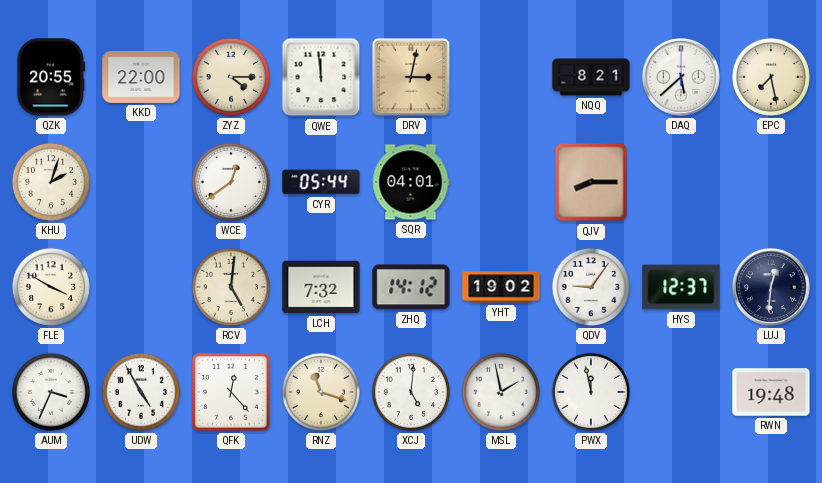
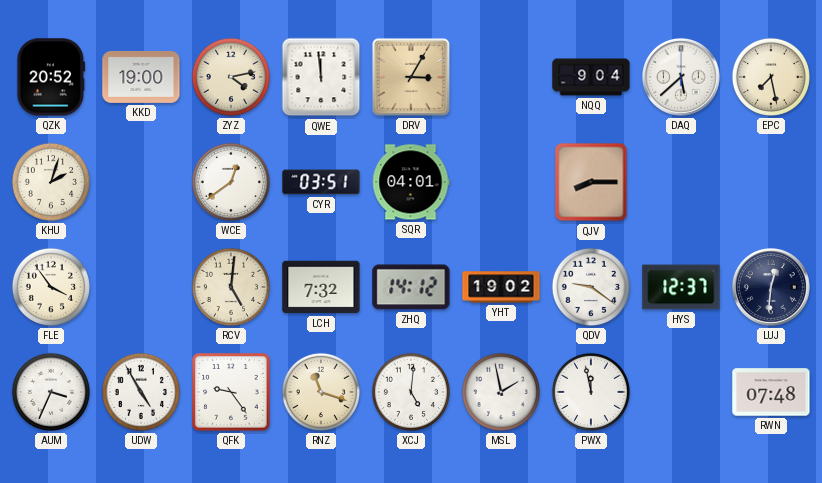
QZK: 20:55 -> 20:52
KKD: 22:00 -> 19:00
ZYZ: 4:15 -> 4:13
DRV: 3:02 -> 3:05
NQQ: 8:21 -> 9:04
CYR: 05:44 -> 03:51
FLE: 3:50 -> 3:54
QDV: 9:06 -> 9:21
QFK: 12:23 -> 9:24
RWN: 19:48 -> 07:48
